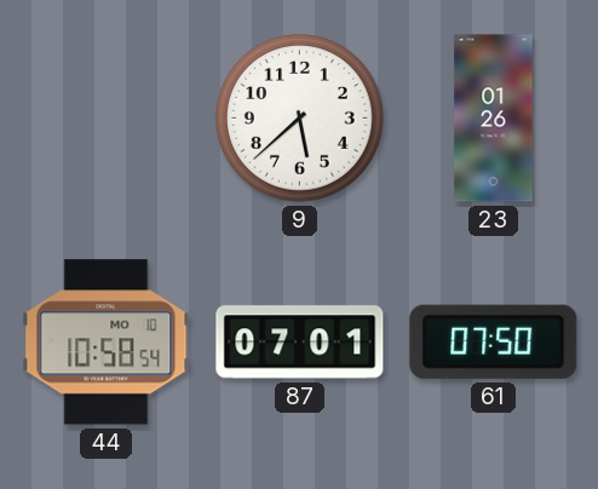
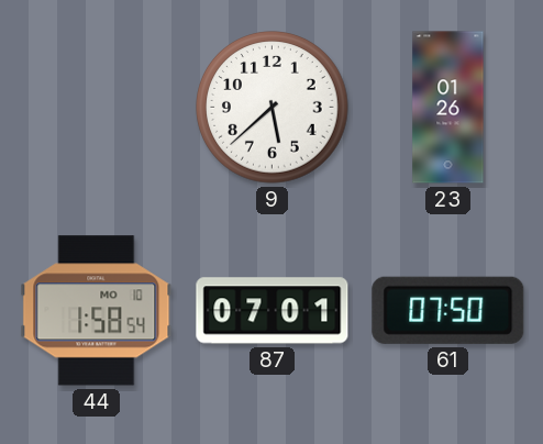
44: 10:58 -> 1:58
